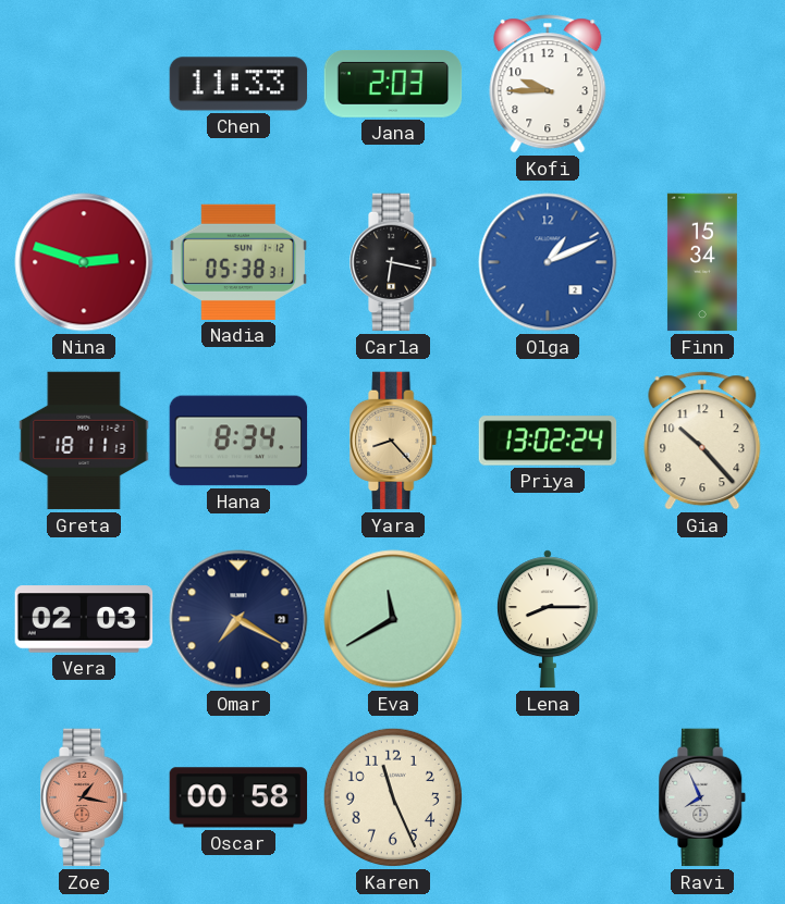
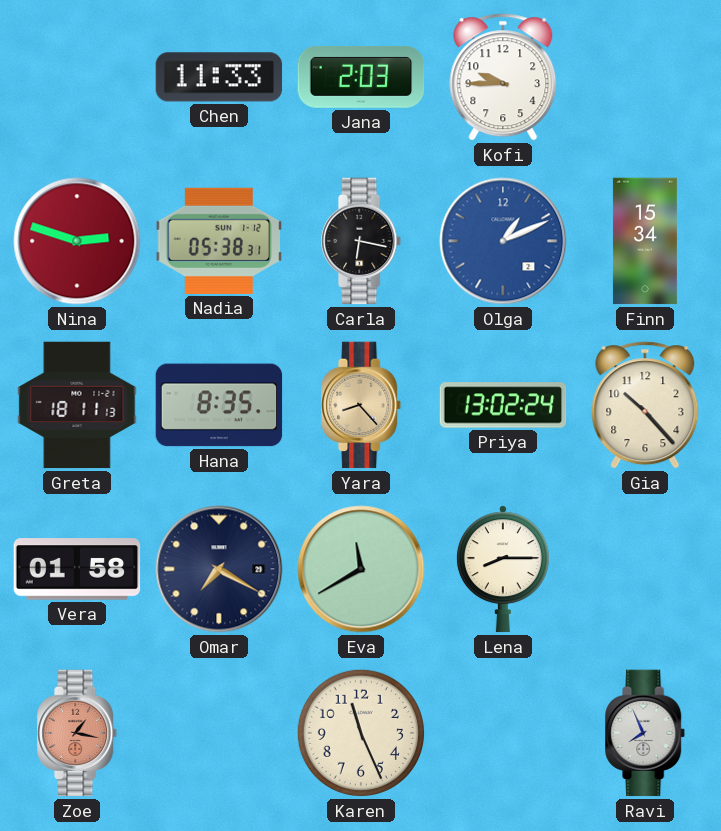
Hana: 8:34 -> 8:35
Vera: 02:03 -> 01:58
Oscar: 00:58 -> none
